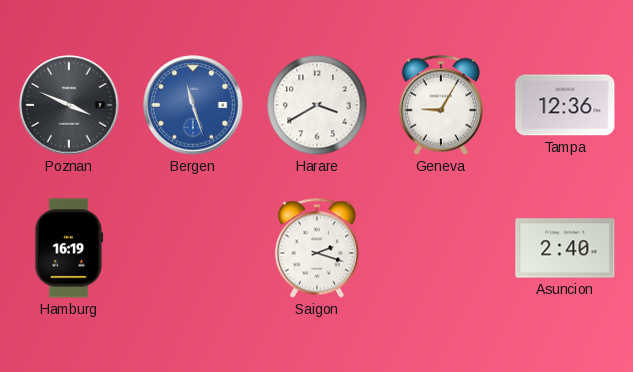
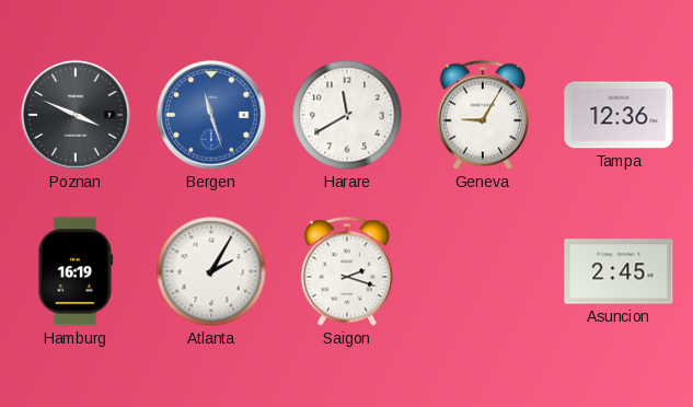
Harare: 3:40 -> 11:40
Atlanta: none -> 2:05
Asuncion: 2:40 -> 2:45
